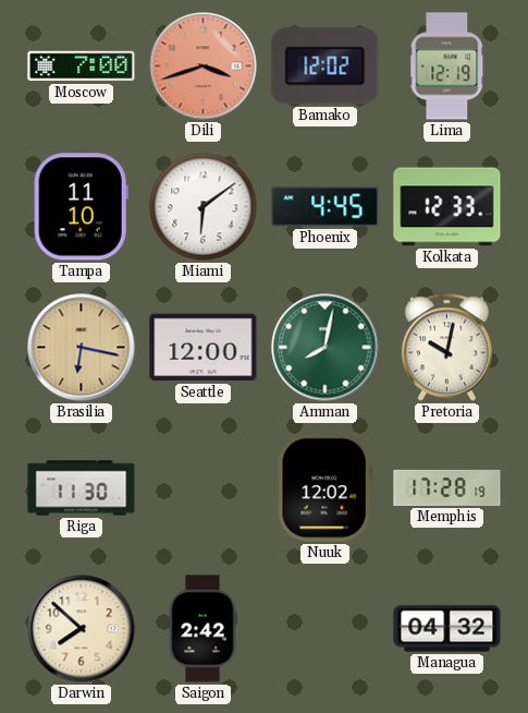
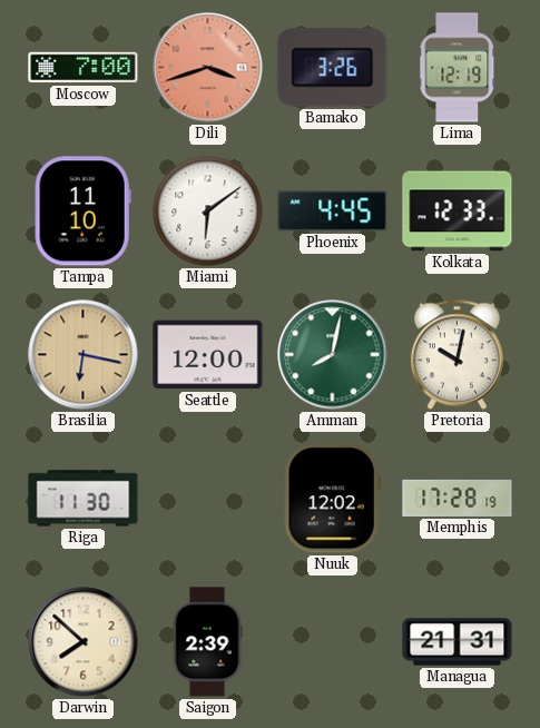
Bamako: 12:02 -> 3:26
Saigon: 2:42 -> 2:39
Managua: 04:32 -> 21:31
